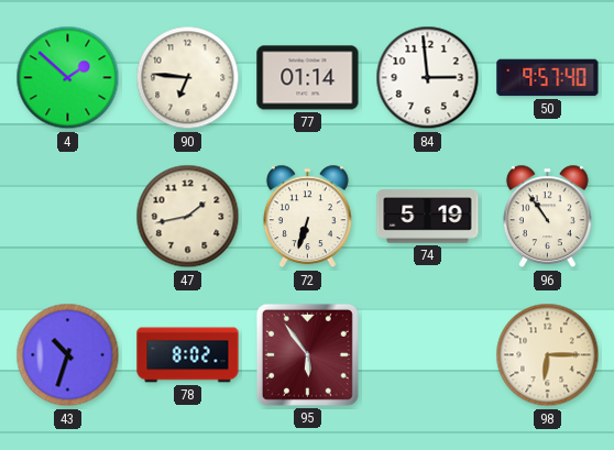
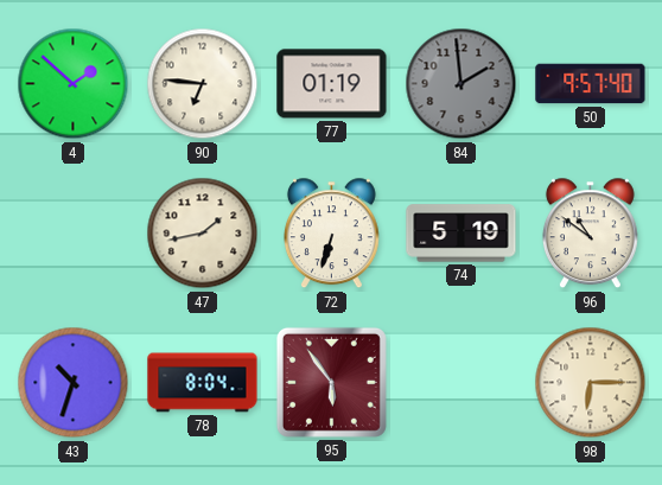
77: 01:14 -> 01:19
84: 2:59 -> 1:59
84 dial: white -> grey
96: 10:54 -> 10:51
78: 8:02 -> 8:04
